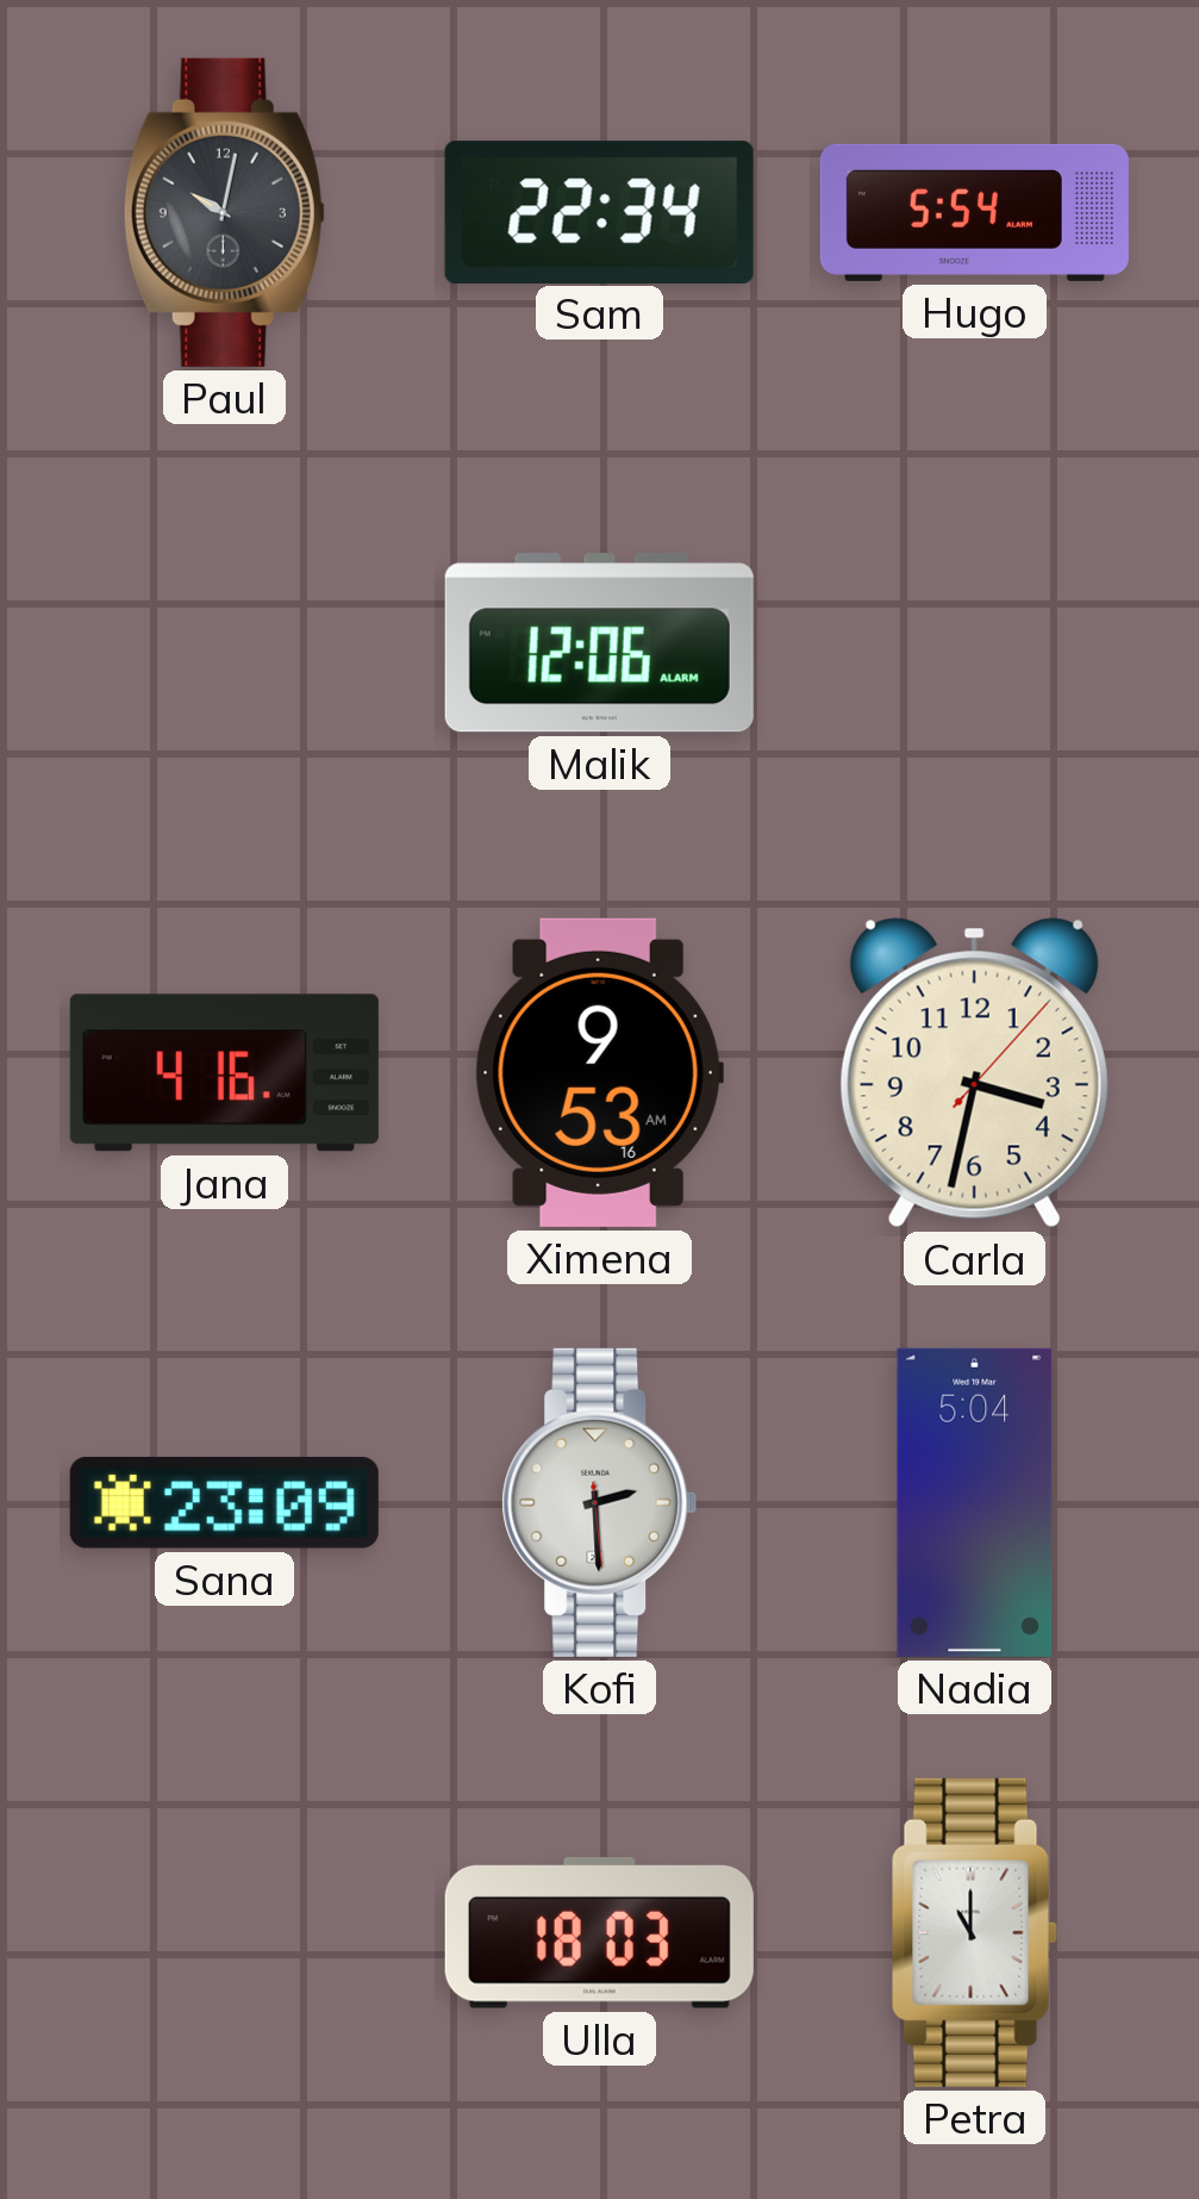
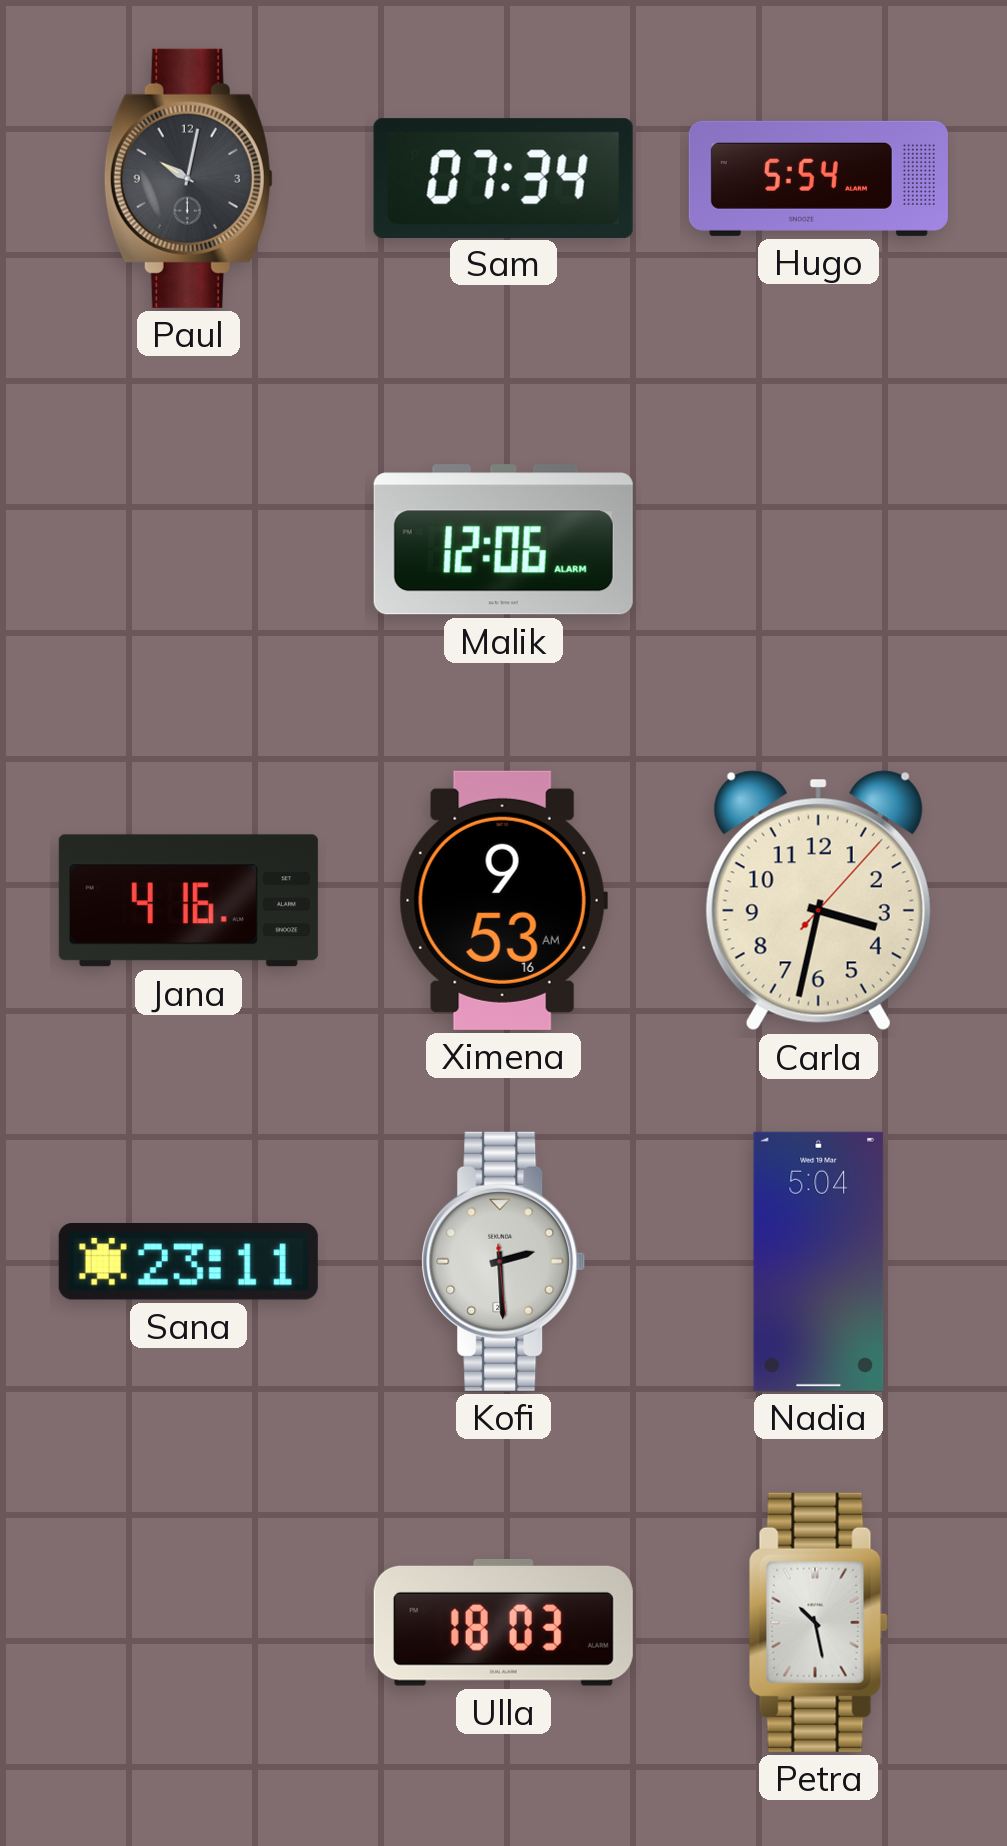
Sam: 22:34 -> 07:34
Sana: 23:09 -> 23:11
Petra: 11:00 -> 10:28
